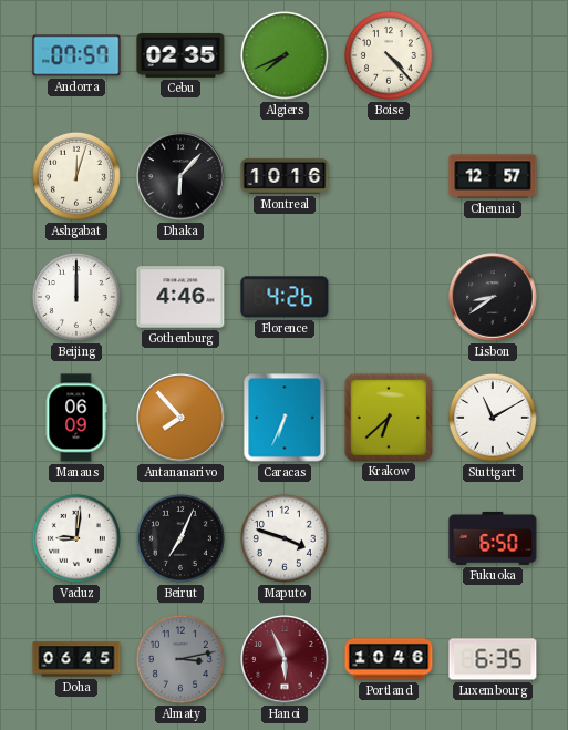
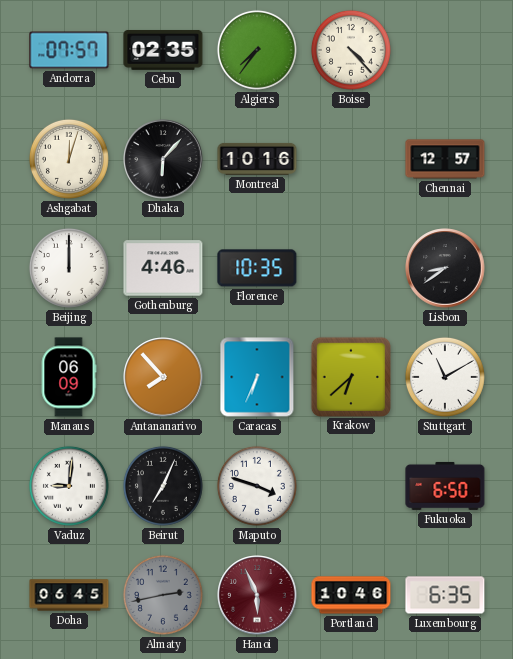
Algiers: 7:41 -> 7:36
Florence: 4:26 -> 10:35
Almaty: 3:13 -> 2:43
